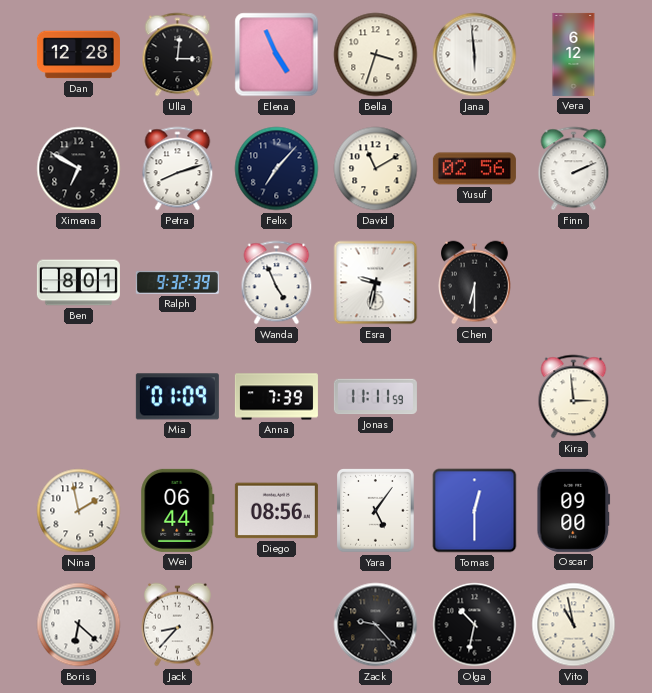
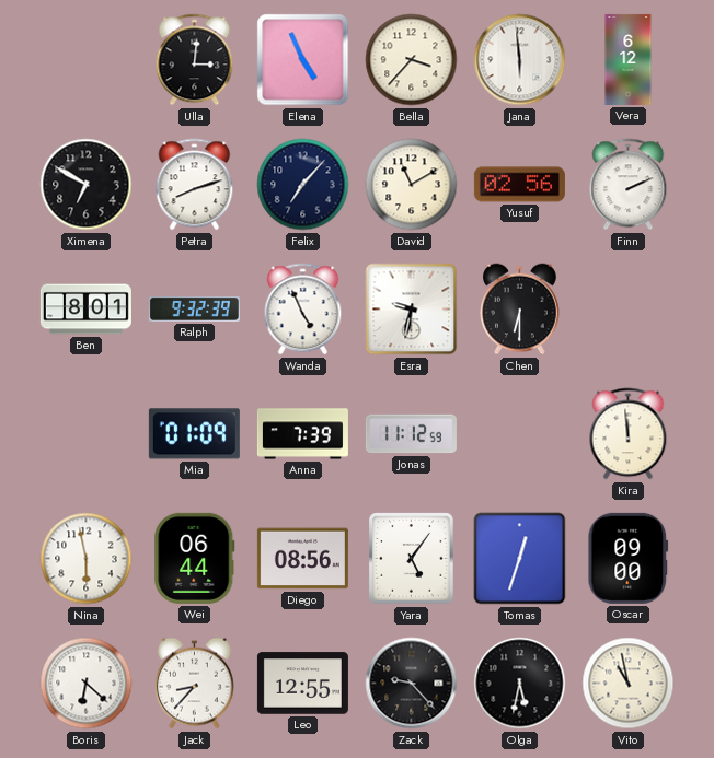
Dan: 12:28 -> none
Bella: 3:33 -> 3:37
Jonas: 11:11 -> 11:12
Kira: 2:59 -> 11:59
Nina: 1:58 -> 5:58
Tomas: 12:30 -> 12:33
Leo: none -> 12:55
Olga: 10:32 -> 5:32
